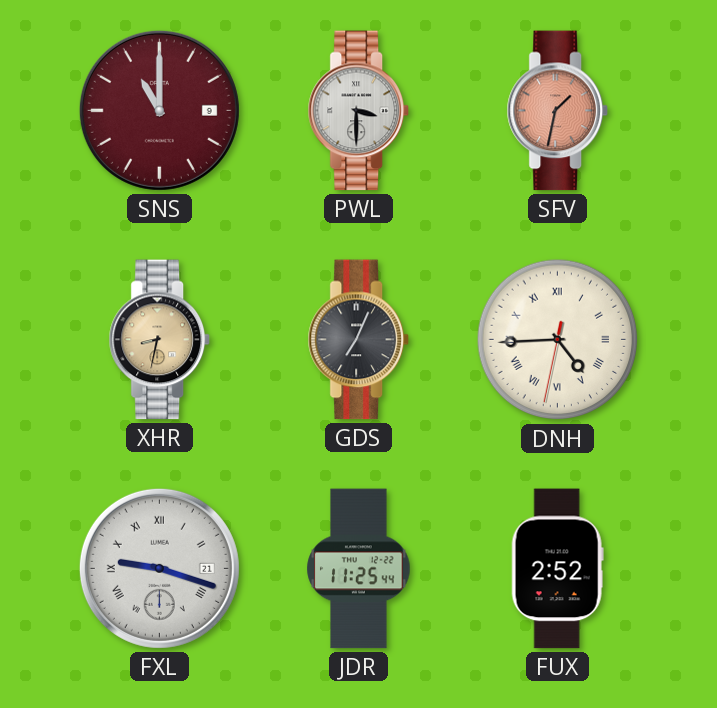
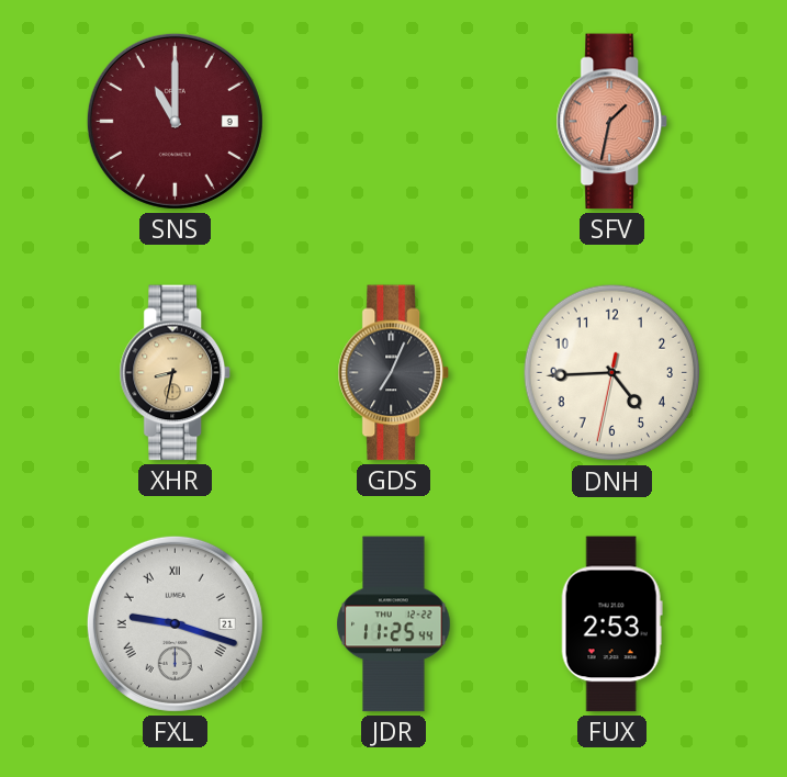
PWL: 3:30 -> none
DNH numerals: Roman -> Arabic
FUX: 2:52 -> 2:53
